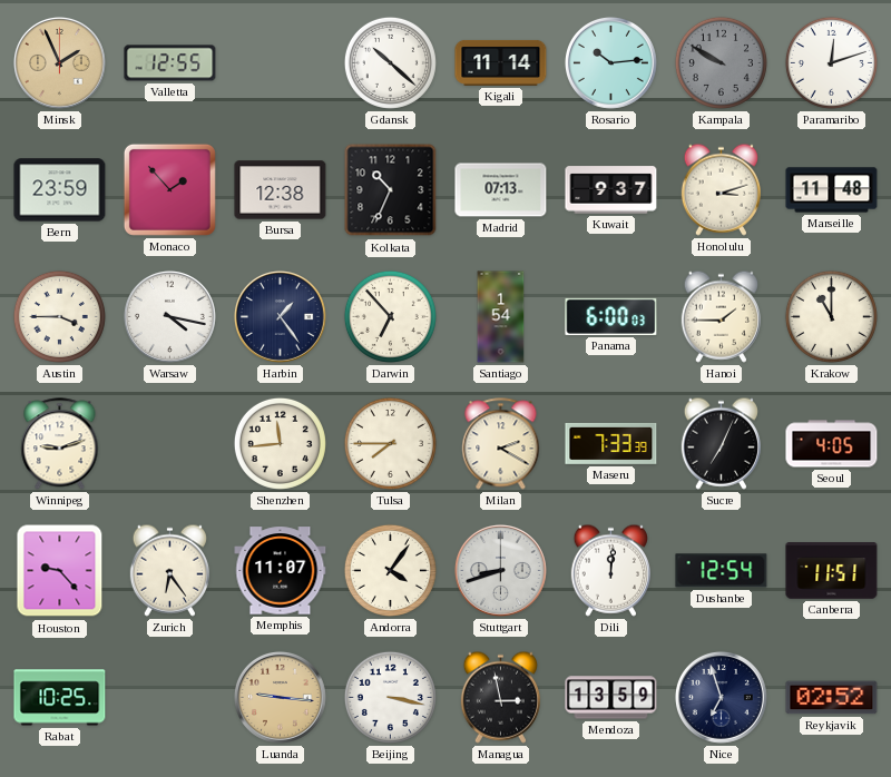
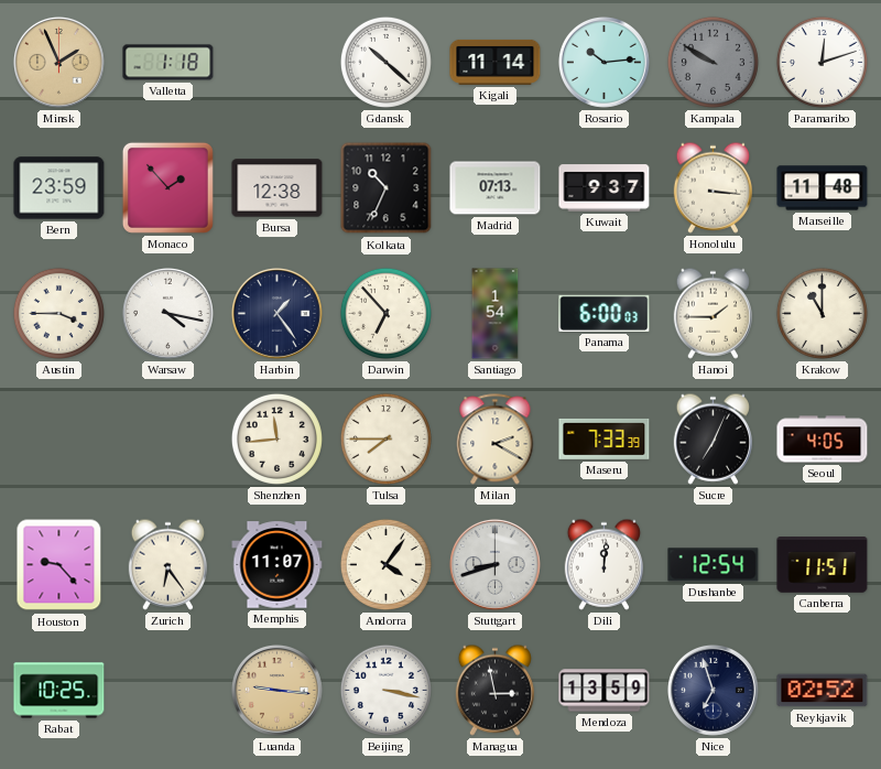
Valletta: 12:55 -> 1:18
Honolulu: 3:12 -> 3:16
Winnipeg: 9:12 -> none
